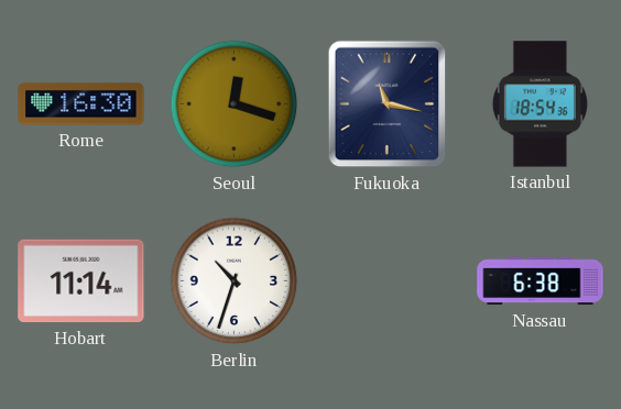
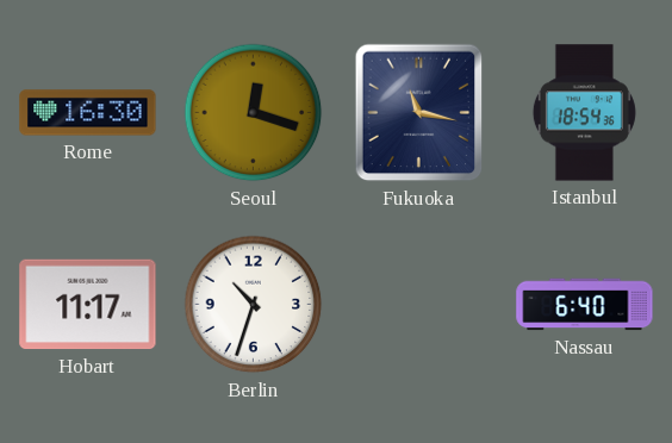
Hobart: 11:14 -> 11:17
Nassau: 6:38 -> 6:40
